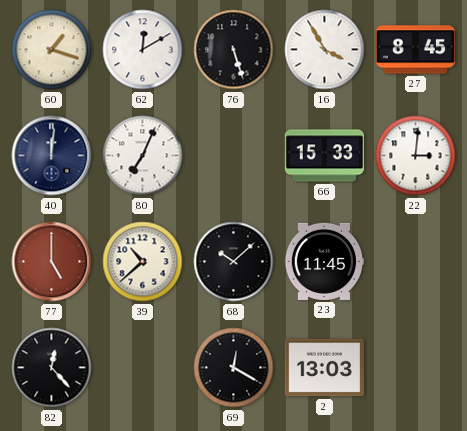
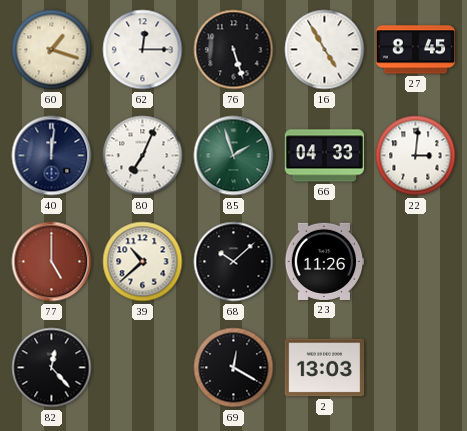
62: 12:10 -> 12:15
16: 3:55 -> 4:55
85: none -> 1:57
66: 15:33 -> 04:33
23: 11:45 -> 11:26
